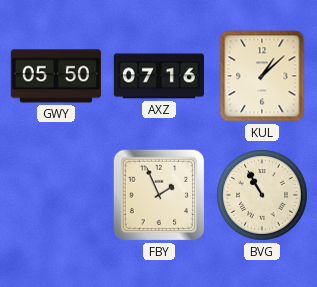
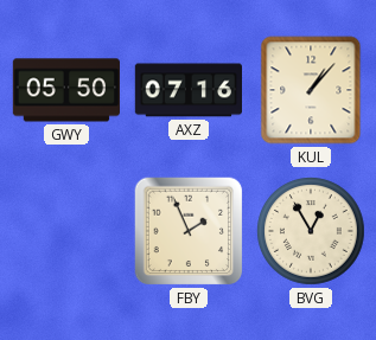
KUL: 1:08 -> 1:07
BVG: 10:55 -> 12:55
